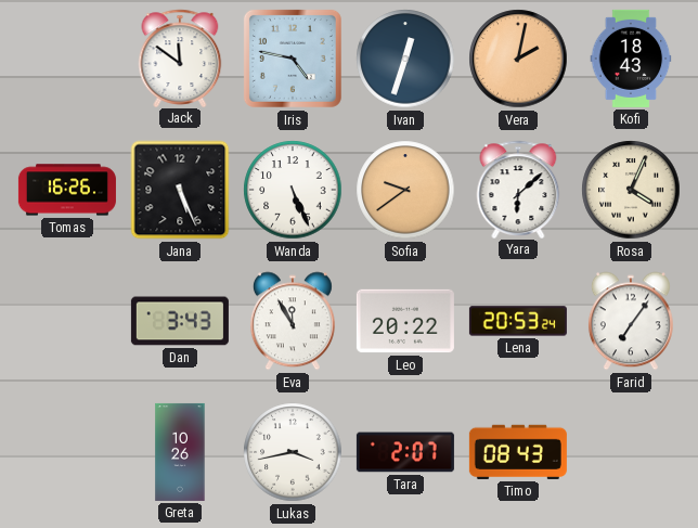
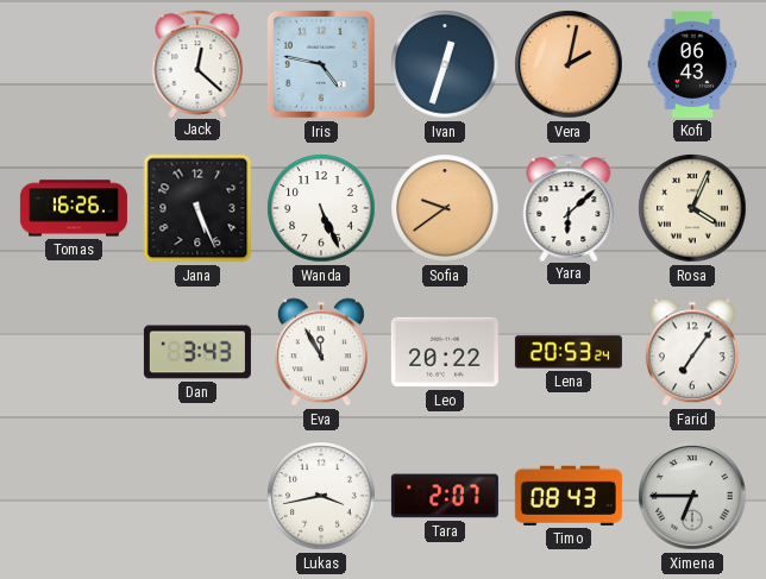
Jack: 11:51 -> 12:22
Kofi: 18:43 -> 06:43
Greta: 10:26 -> none
Ximena: none -> 6:45
